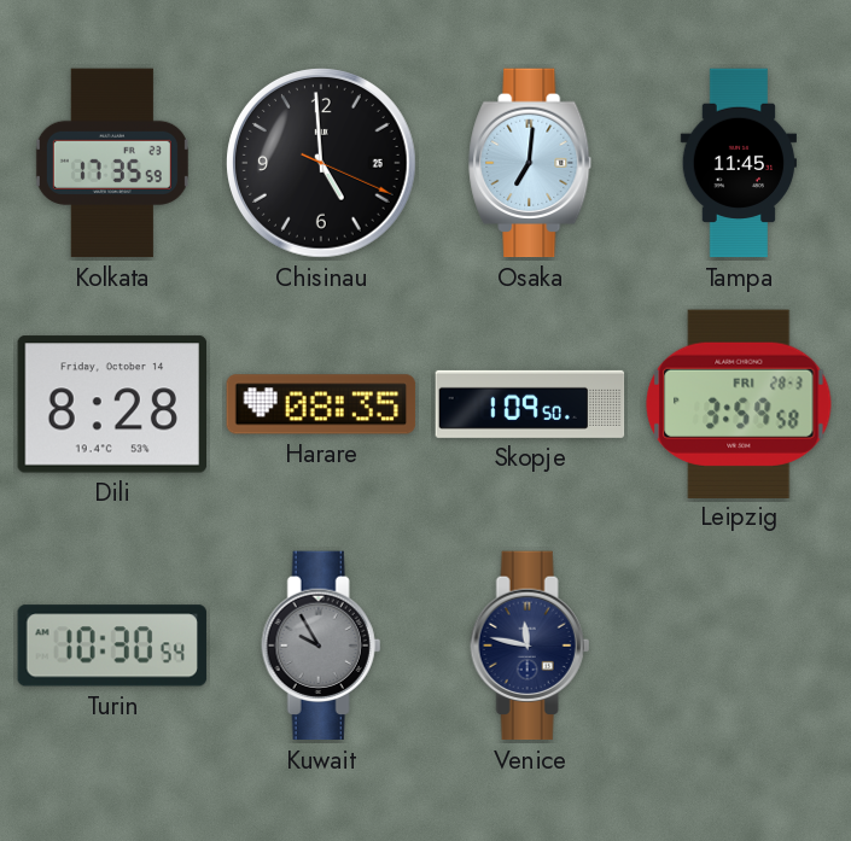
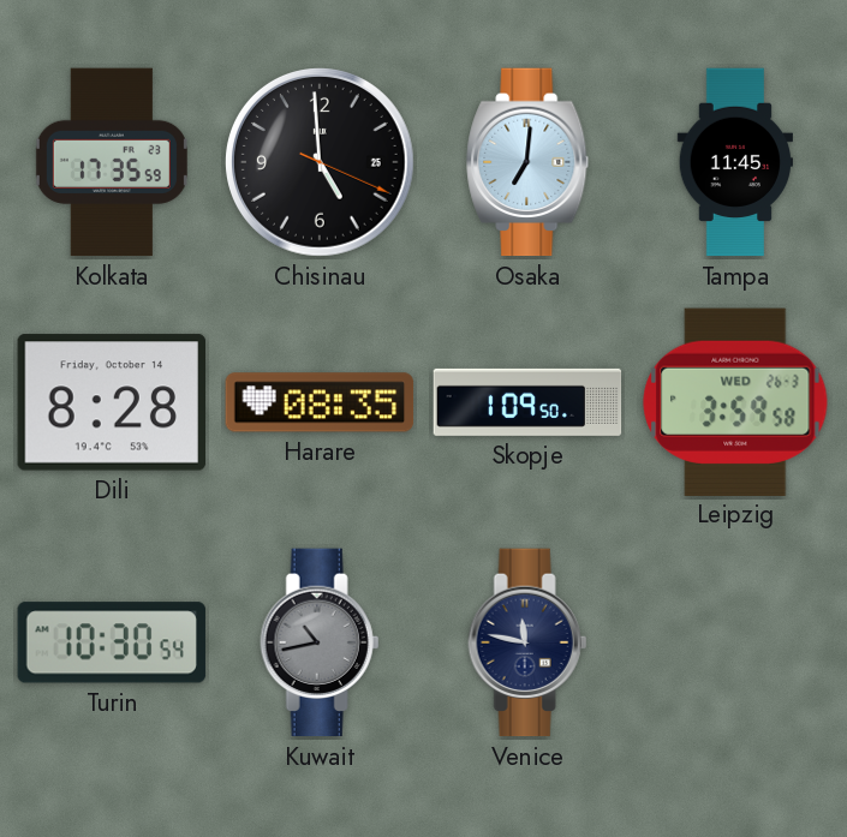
Leipzig date: FRI 28-3 -> WED 26-3
Kuwait: 9:55 -> 10:43
